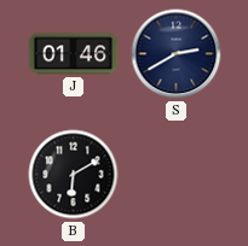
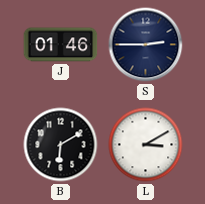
S: 2:40 -> 2:45
L: none -> 3:10
